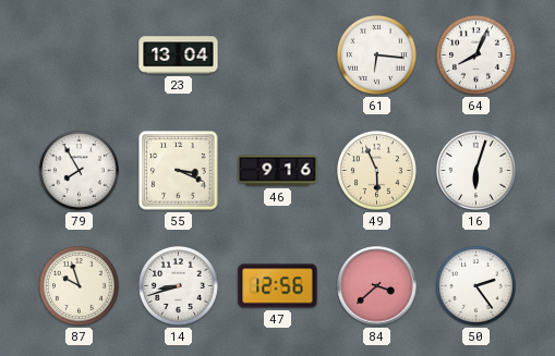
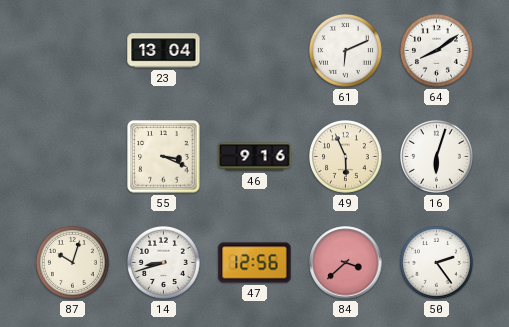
61: 6:16 -> 6:11
64: 8:04 -> 8:09
79: 7:55 -> none
87: 9:57 -> 10:03
